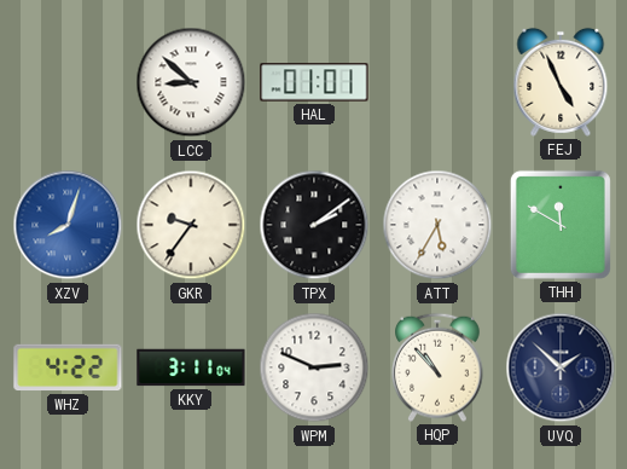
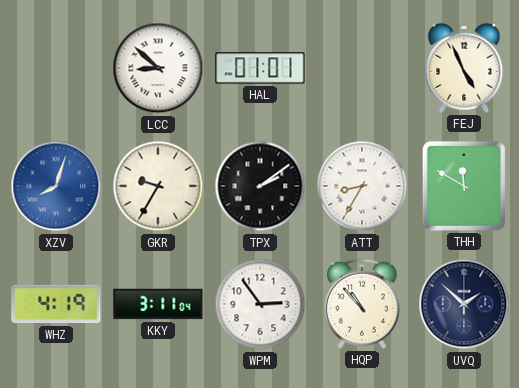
GKR: 9:36 -> 9:35
ATT: 5:35 -> 8:35
WHZ: 4:22 -> 4:19
WPM: 2:49 -> 2:54
